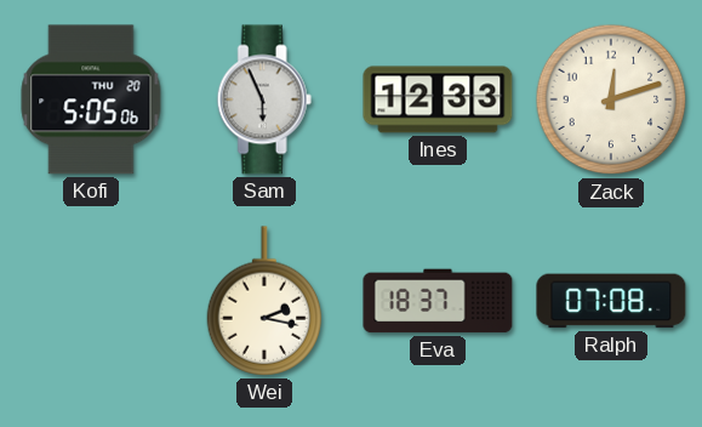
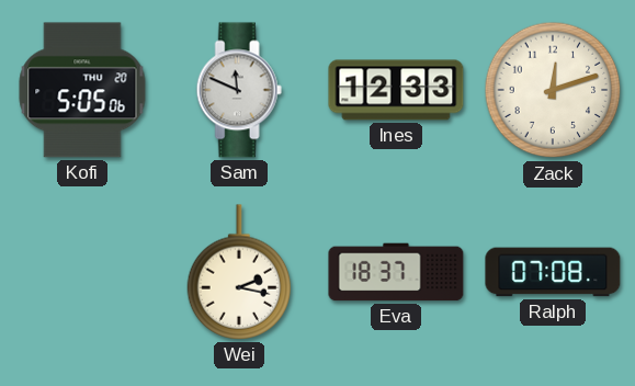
Sam: 5:56 -> 11:49
